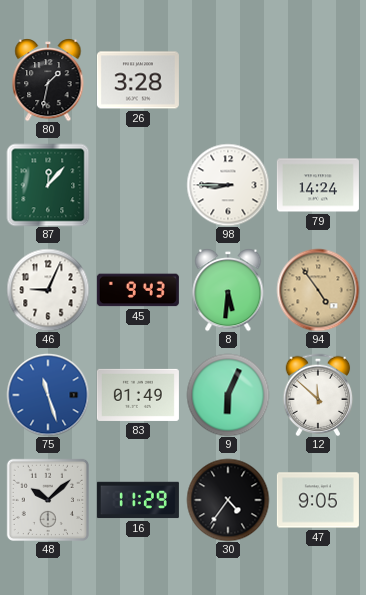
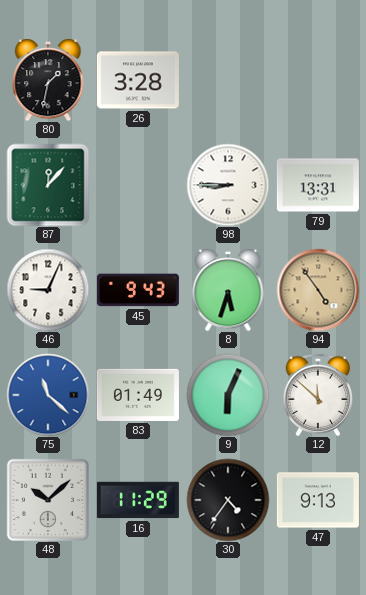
79: 14:24 -> 13:31
8: 5:31 -> 5:33
75: 11:27 -> 11:22
47: 9:05 -> 9:13
